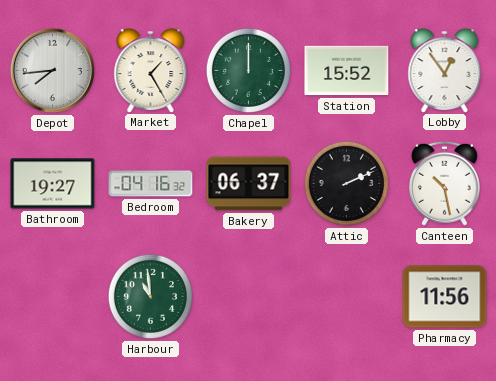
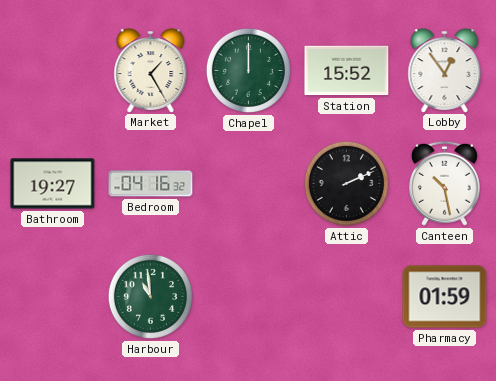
Depot: 7:44 -> none
Bakery: 06:37 -> none
Pharmacy: 11:56 -> 01:59
